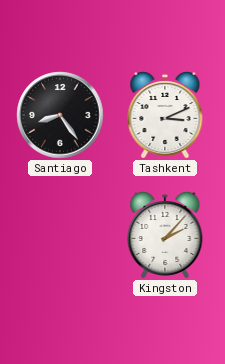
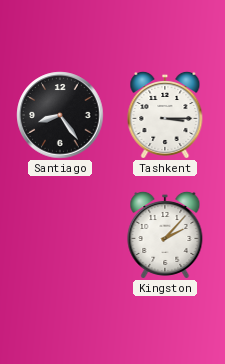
Tashkent: 3:11 -> 3:15
